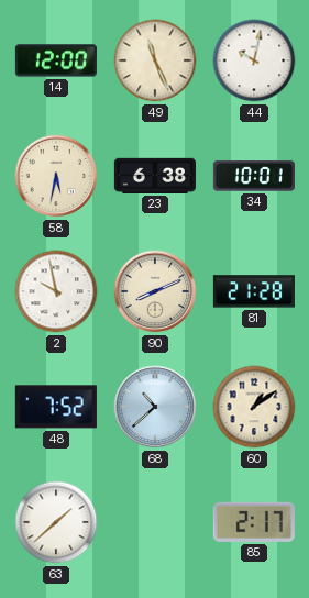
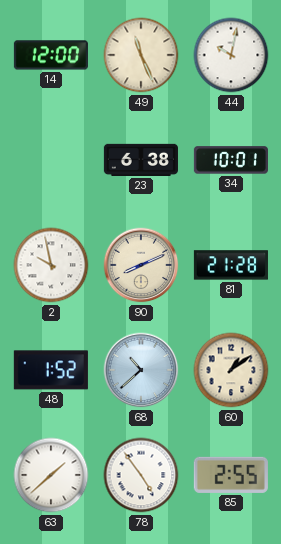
58: 5:32 -> none
48: 7:52 -> 1:52
78: none -> 4:54
85: 2:17 -> 2:55
